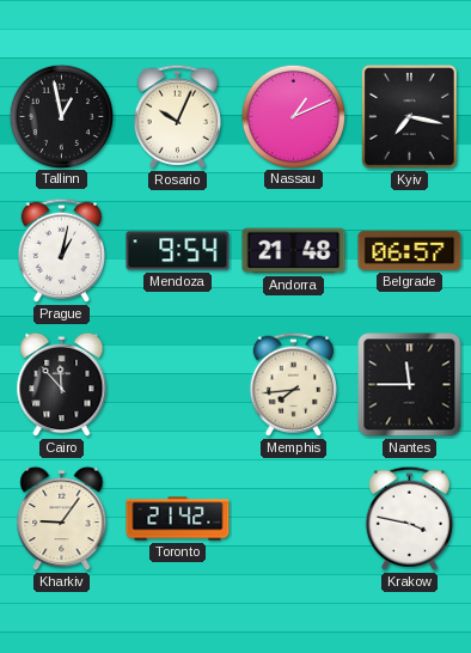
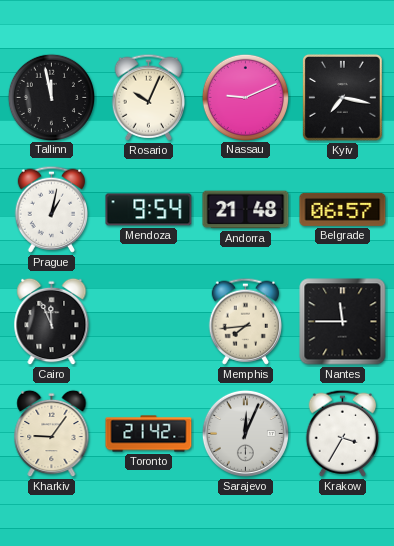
Tallinn: 12:58 -> 11:58
Nassau: 1:11 -> 9:11
Cairo: 11:53 -> 11:56
Sarajevo: none -> 12:04
Krakow: 3:47 -> 3:35
